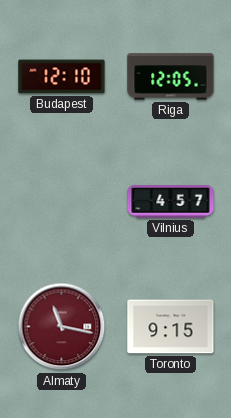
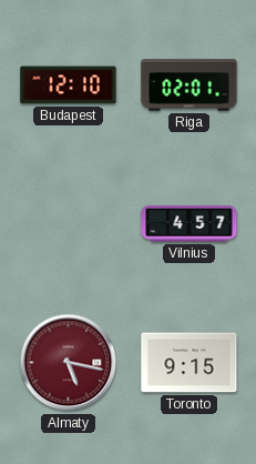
Riga: 12:05 -> 02:01
Almaty: 11:17 -> 5:17
